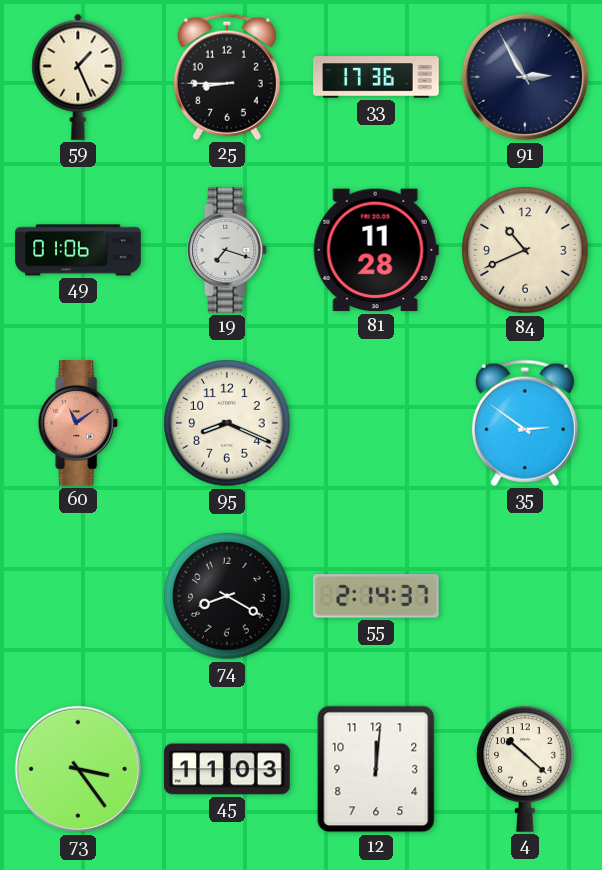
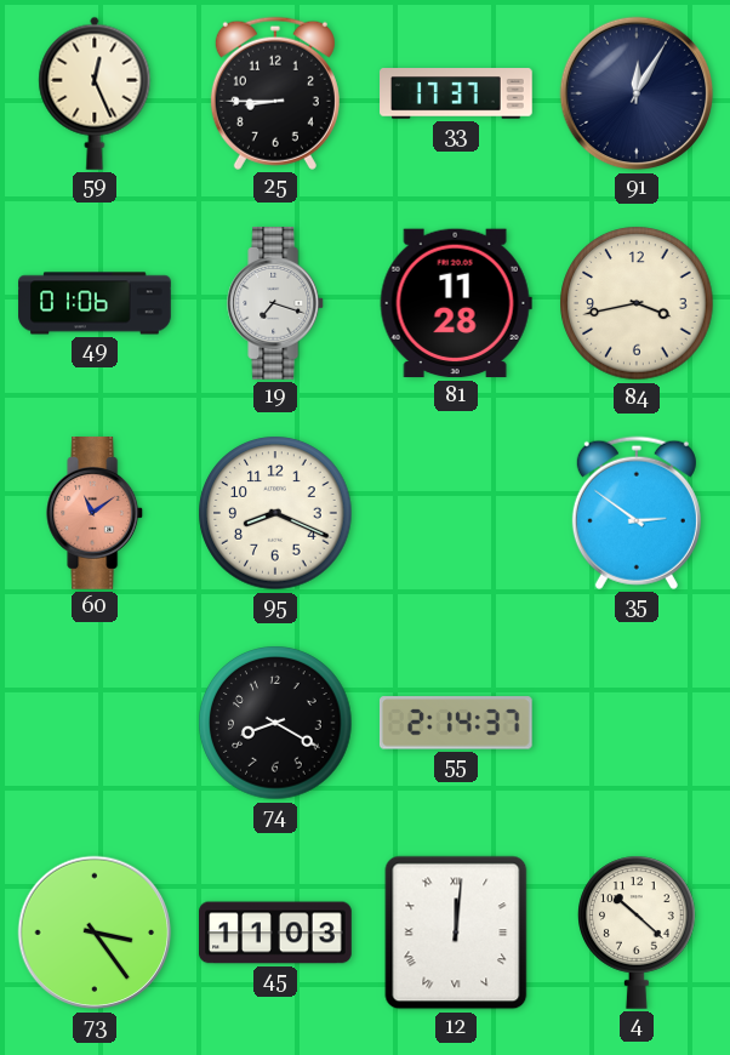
59: 1:26 -> 12:26
33: 17:36 -> 17:37
91: 2:55 -> 12:05
84: 10:41 -> 3:43
12 numerals: Arabic -> Roman
